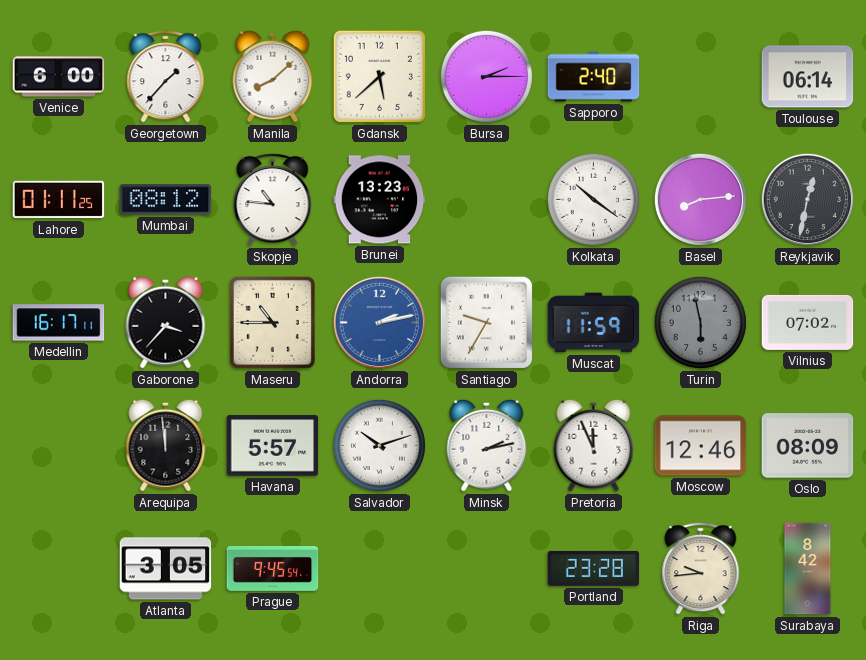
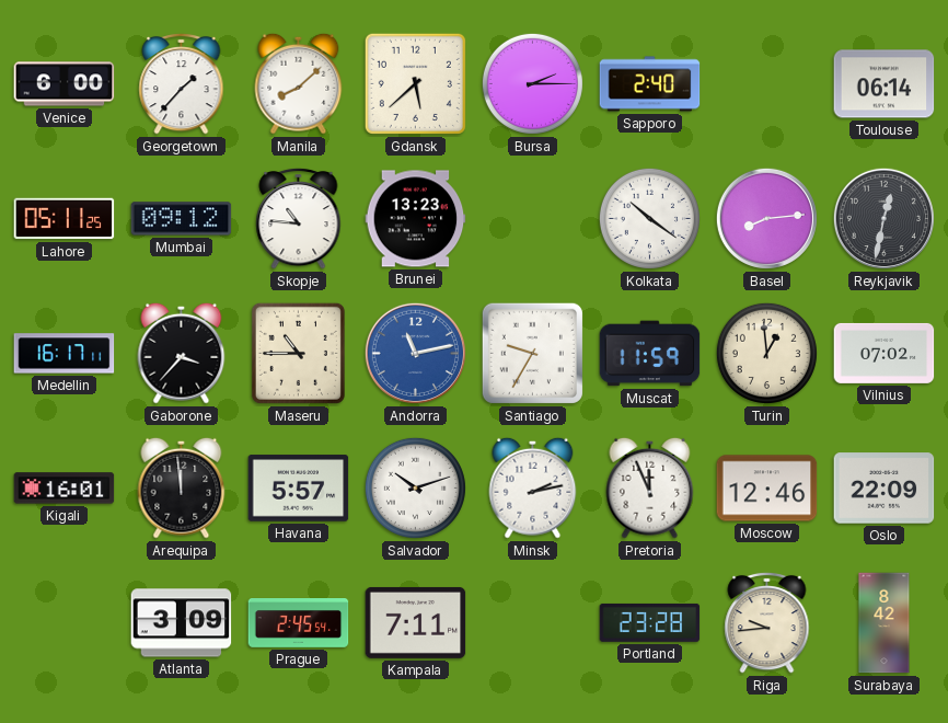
Lahore: 01:11 -> 05:11
Mumbai: 08:12 -> 09:12
Andorra: 2:13 -> 11:13
Turin: 5:58 -> 12:59
Turin dial: grey -> cream
Kigali: none -> 16:01
Oslo: 08:09 -> 22:09
Atlanta: 3:05 -> 3:09
Prague: 9:45 -> 2:45
Kampala: none -> 7:11
